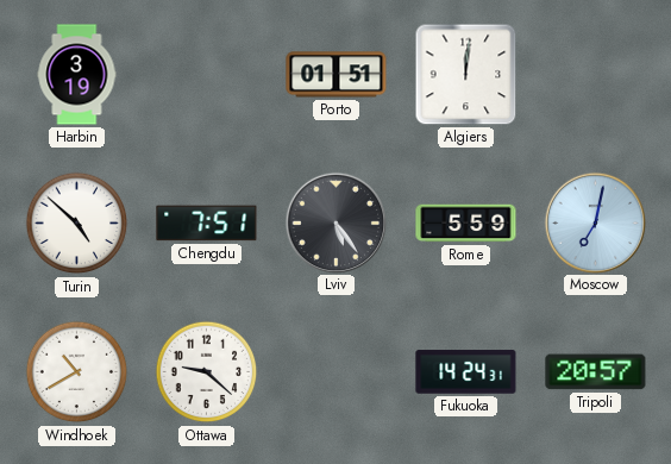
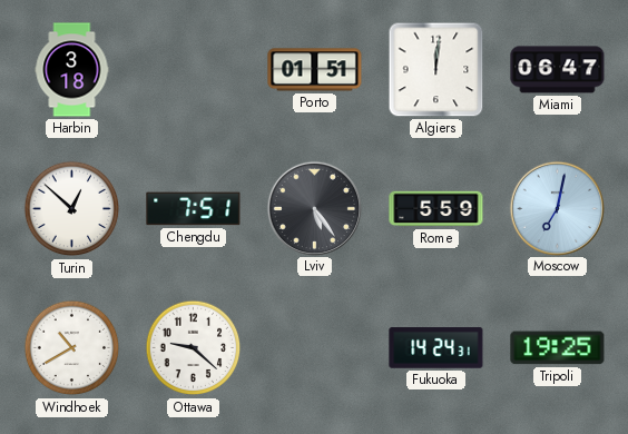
Harbin: 3:19 -> 3:18
Miami: none -> 06:47
Turin: 4:52 -> 12:52
Tripoli: 20:57 -> 19:25
